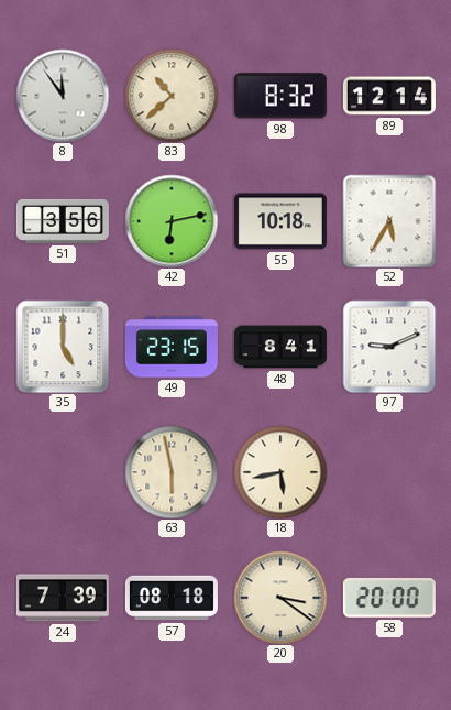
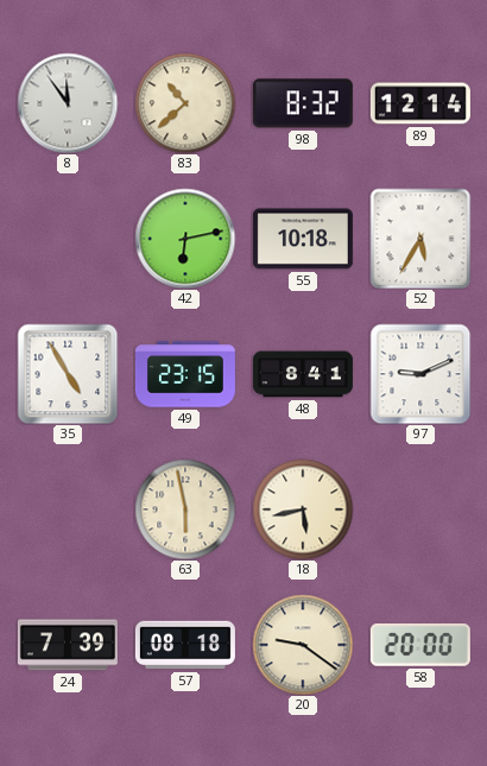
51: 3:56 -> none
35: 5:00 -> 4:55
20: 3:21 -> 9:21
